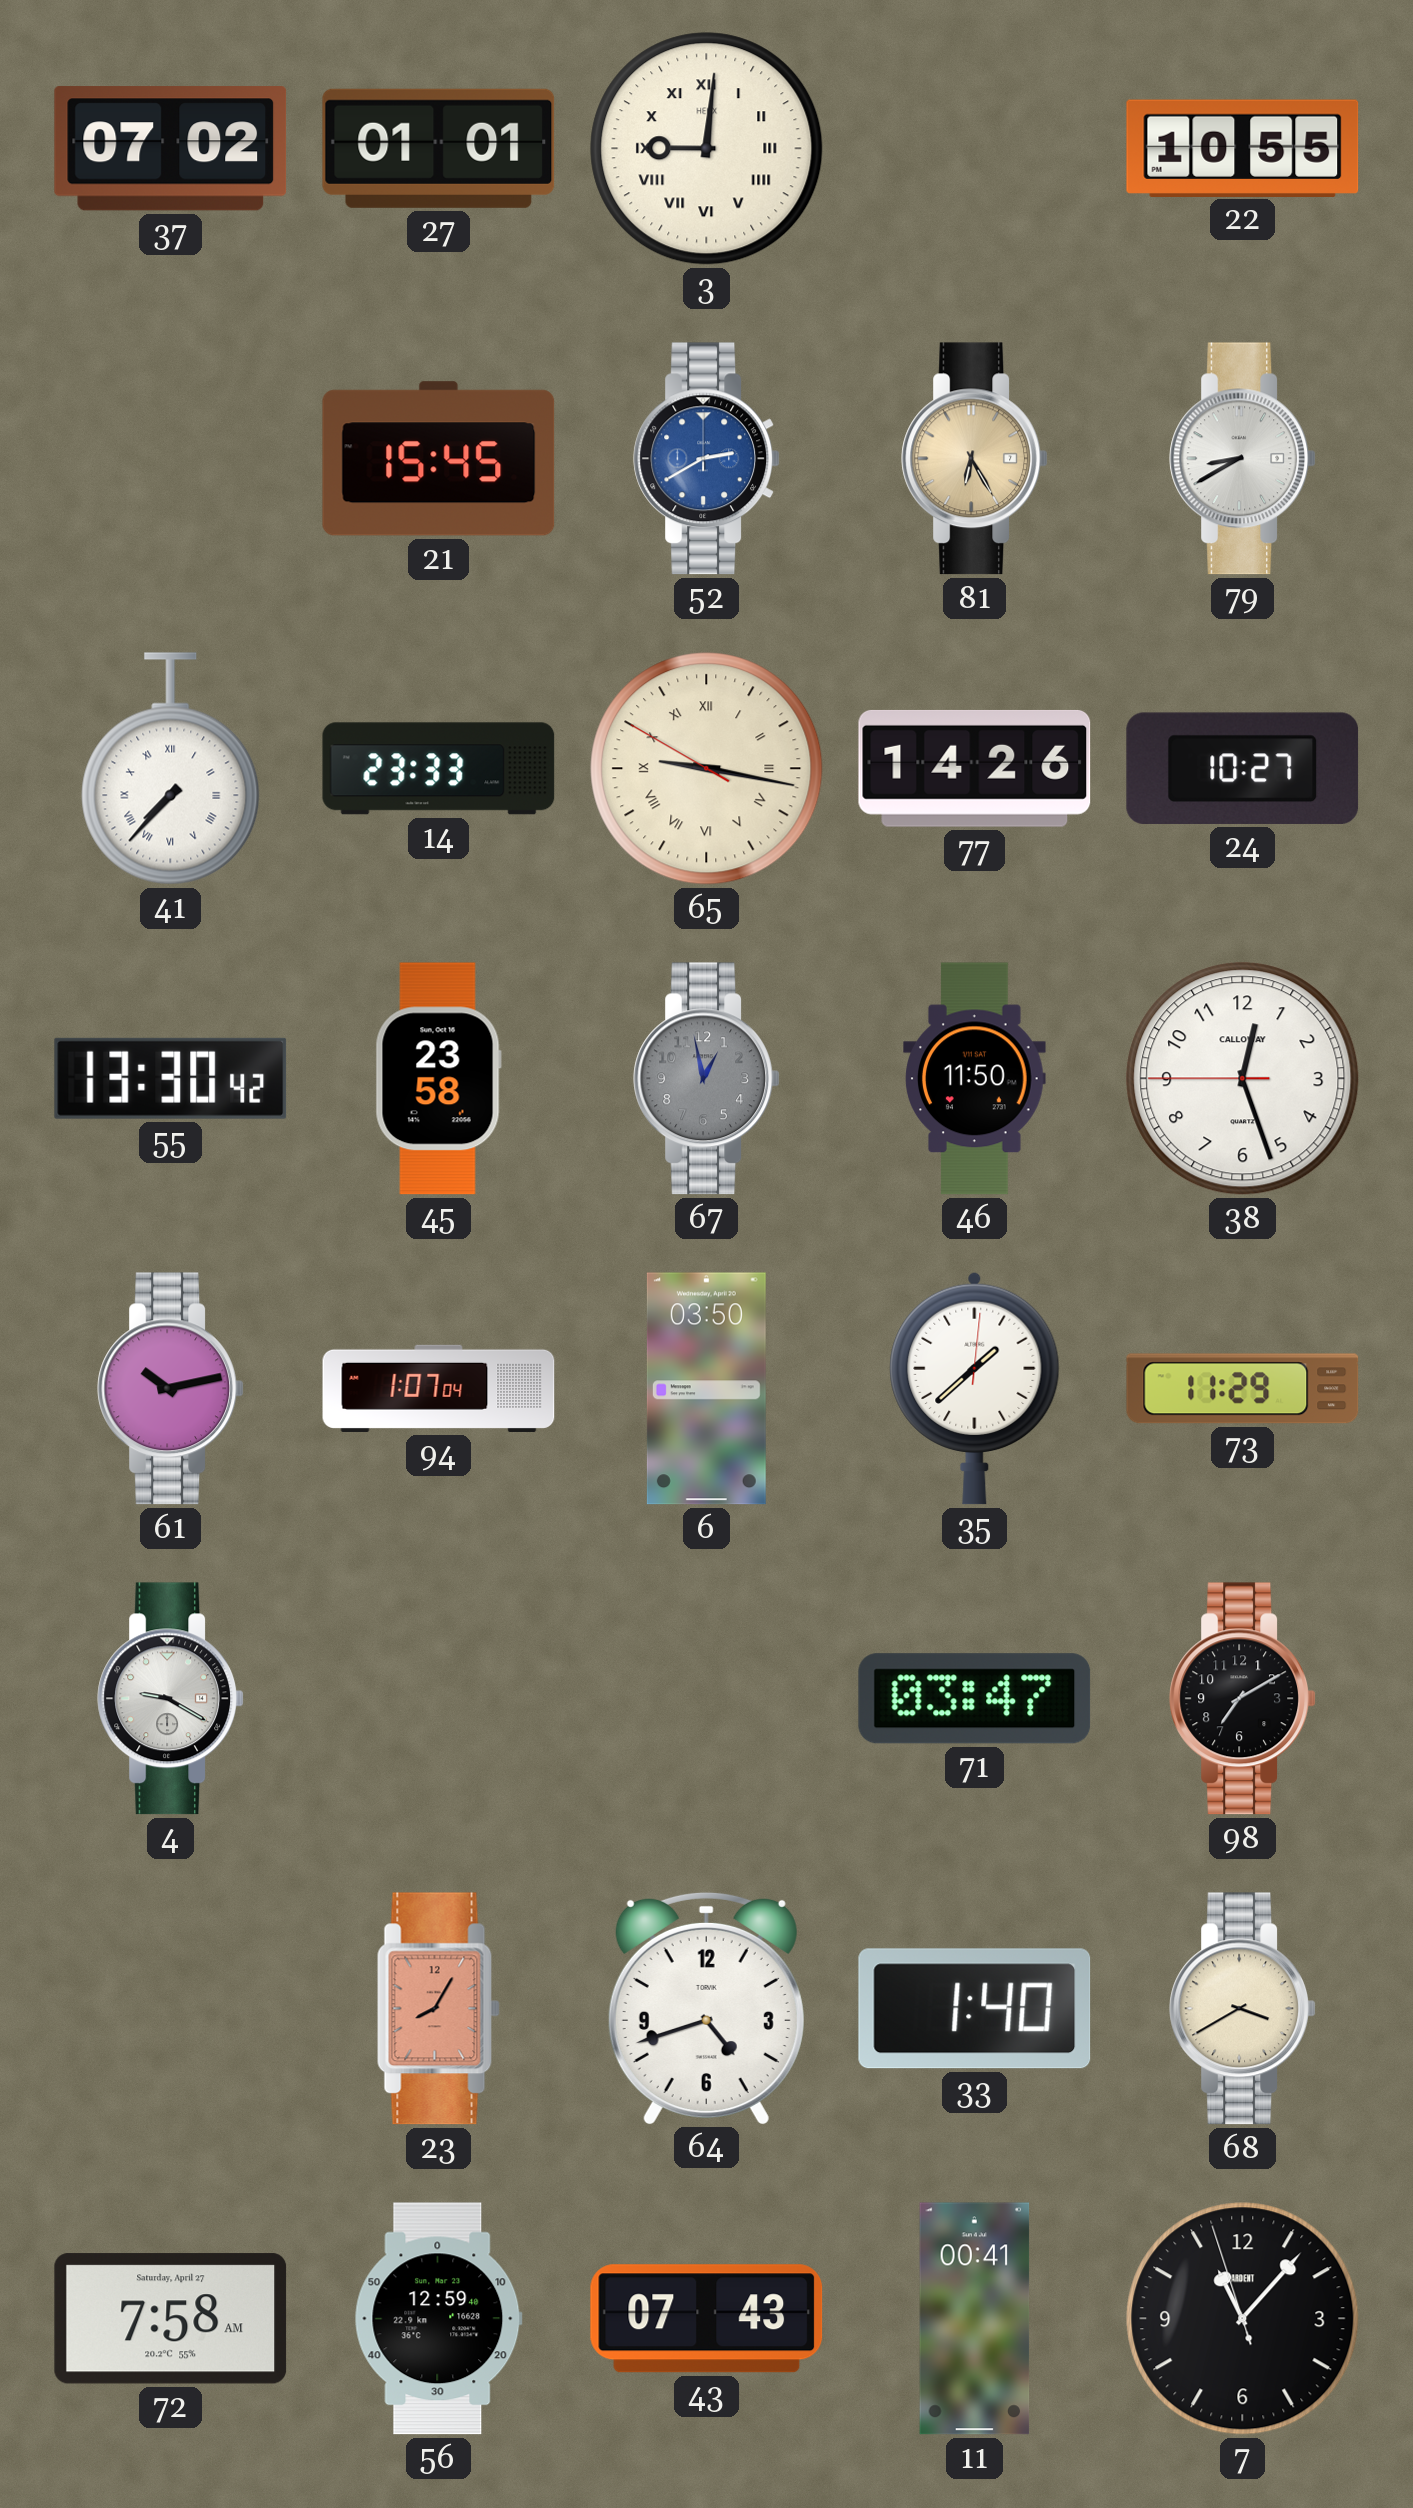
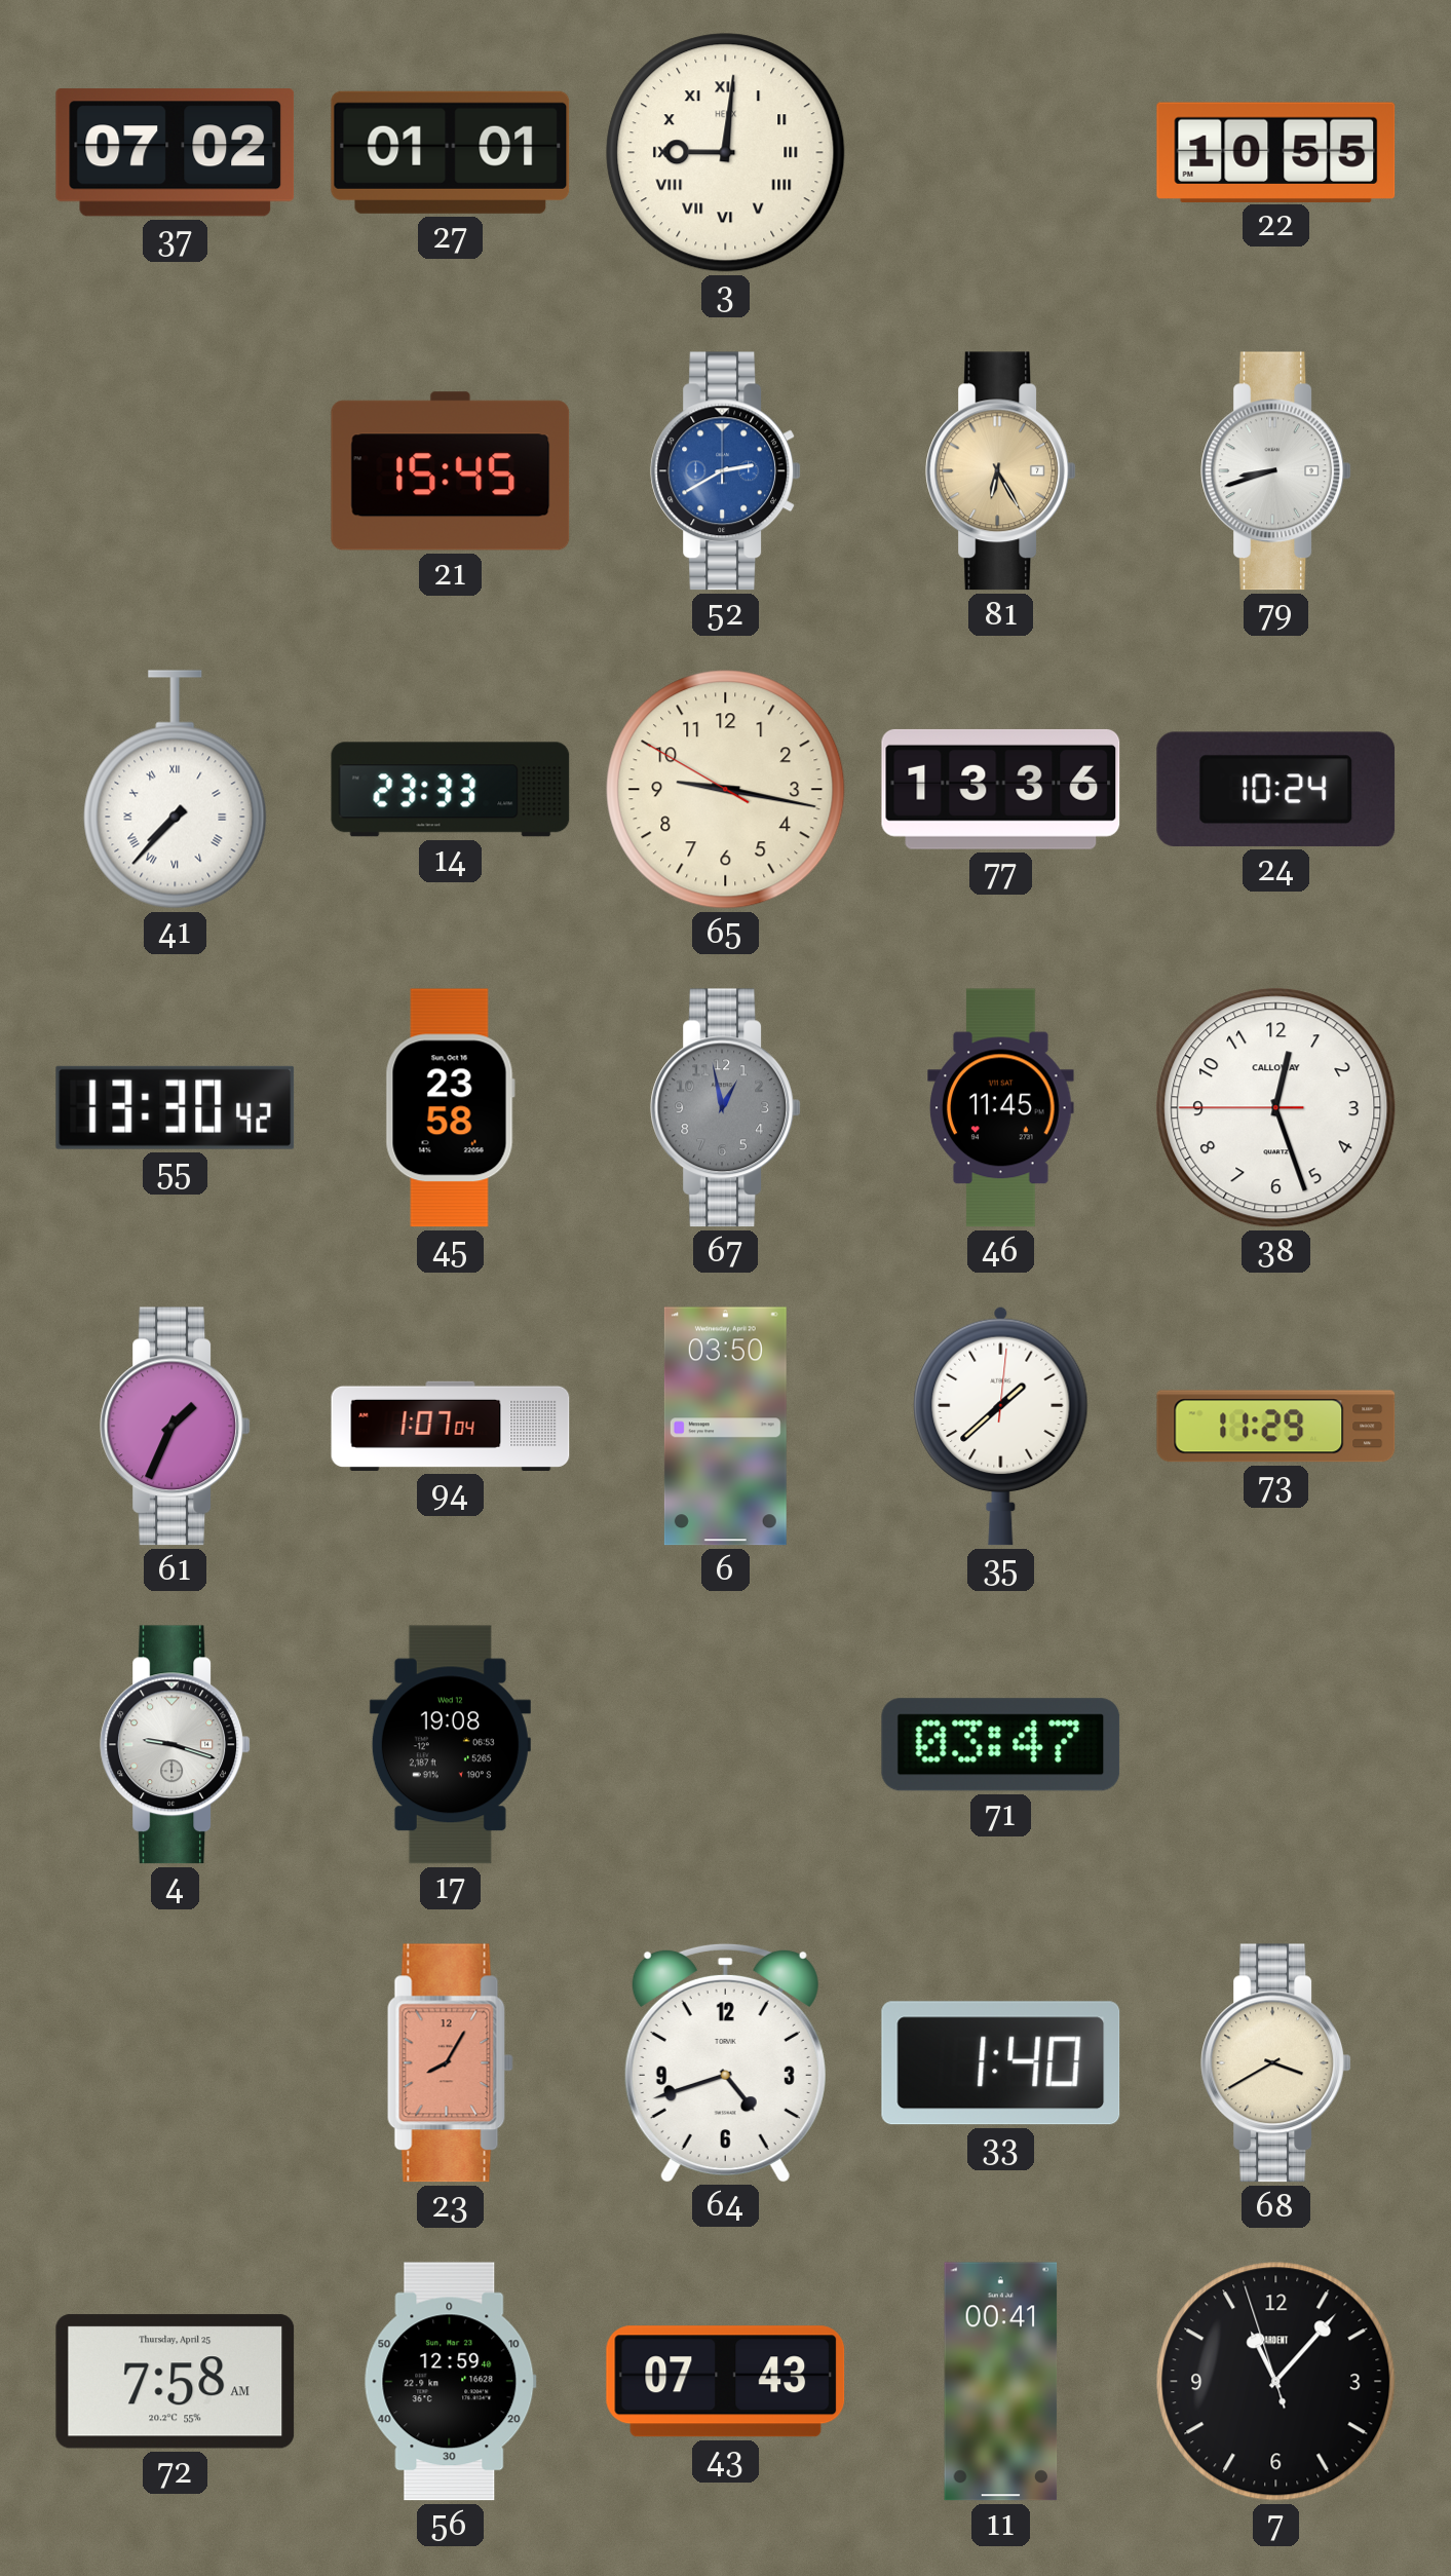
79: 8:40 -> 8:42
65 numerals: Roman -> Arabic
77: 14:26 -> 13:36
24: 10:27 -> 10:24
46: 11:50 -> 11:45
61: 10:13 -> 1:34
4: 9:20 -> 9:18
17: none -> 19:08
98: 7:10 -> none
72 date: Saturday, April 27 -> Thursday, April 25
